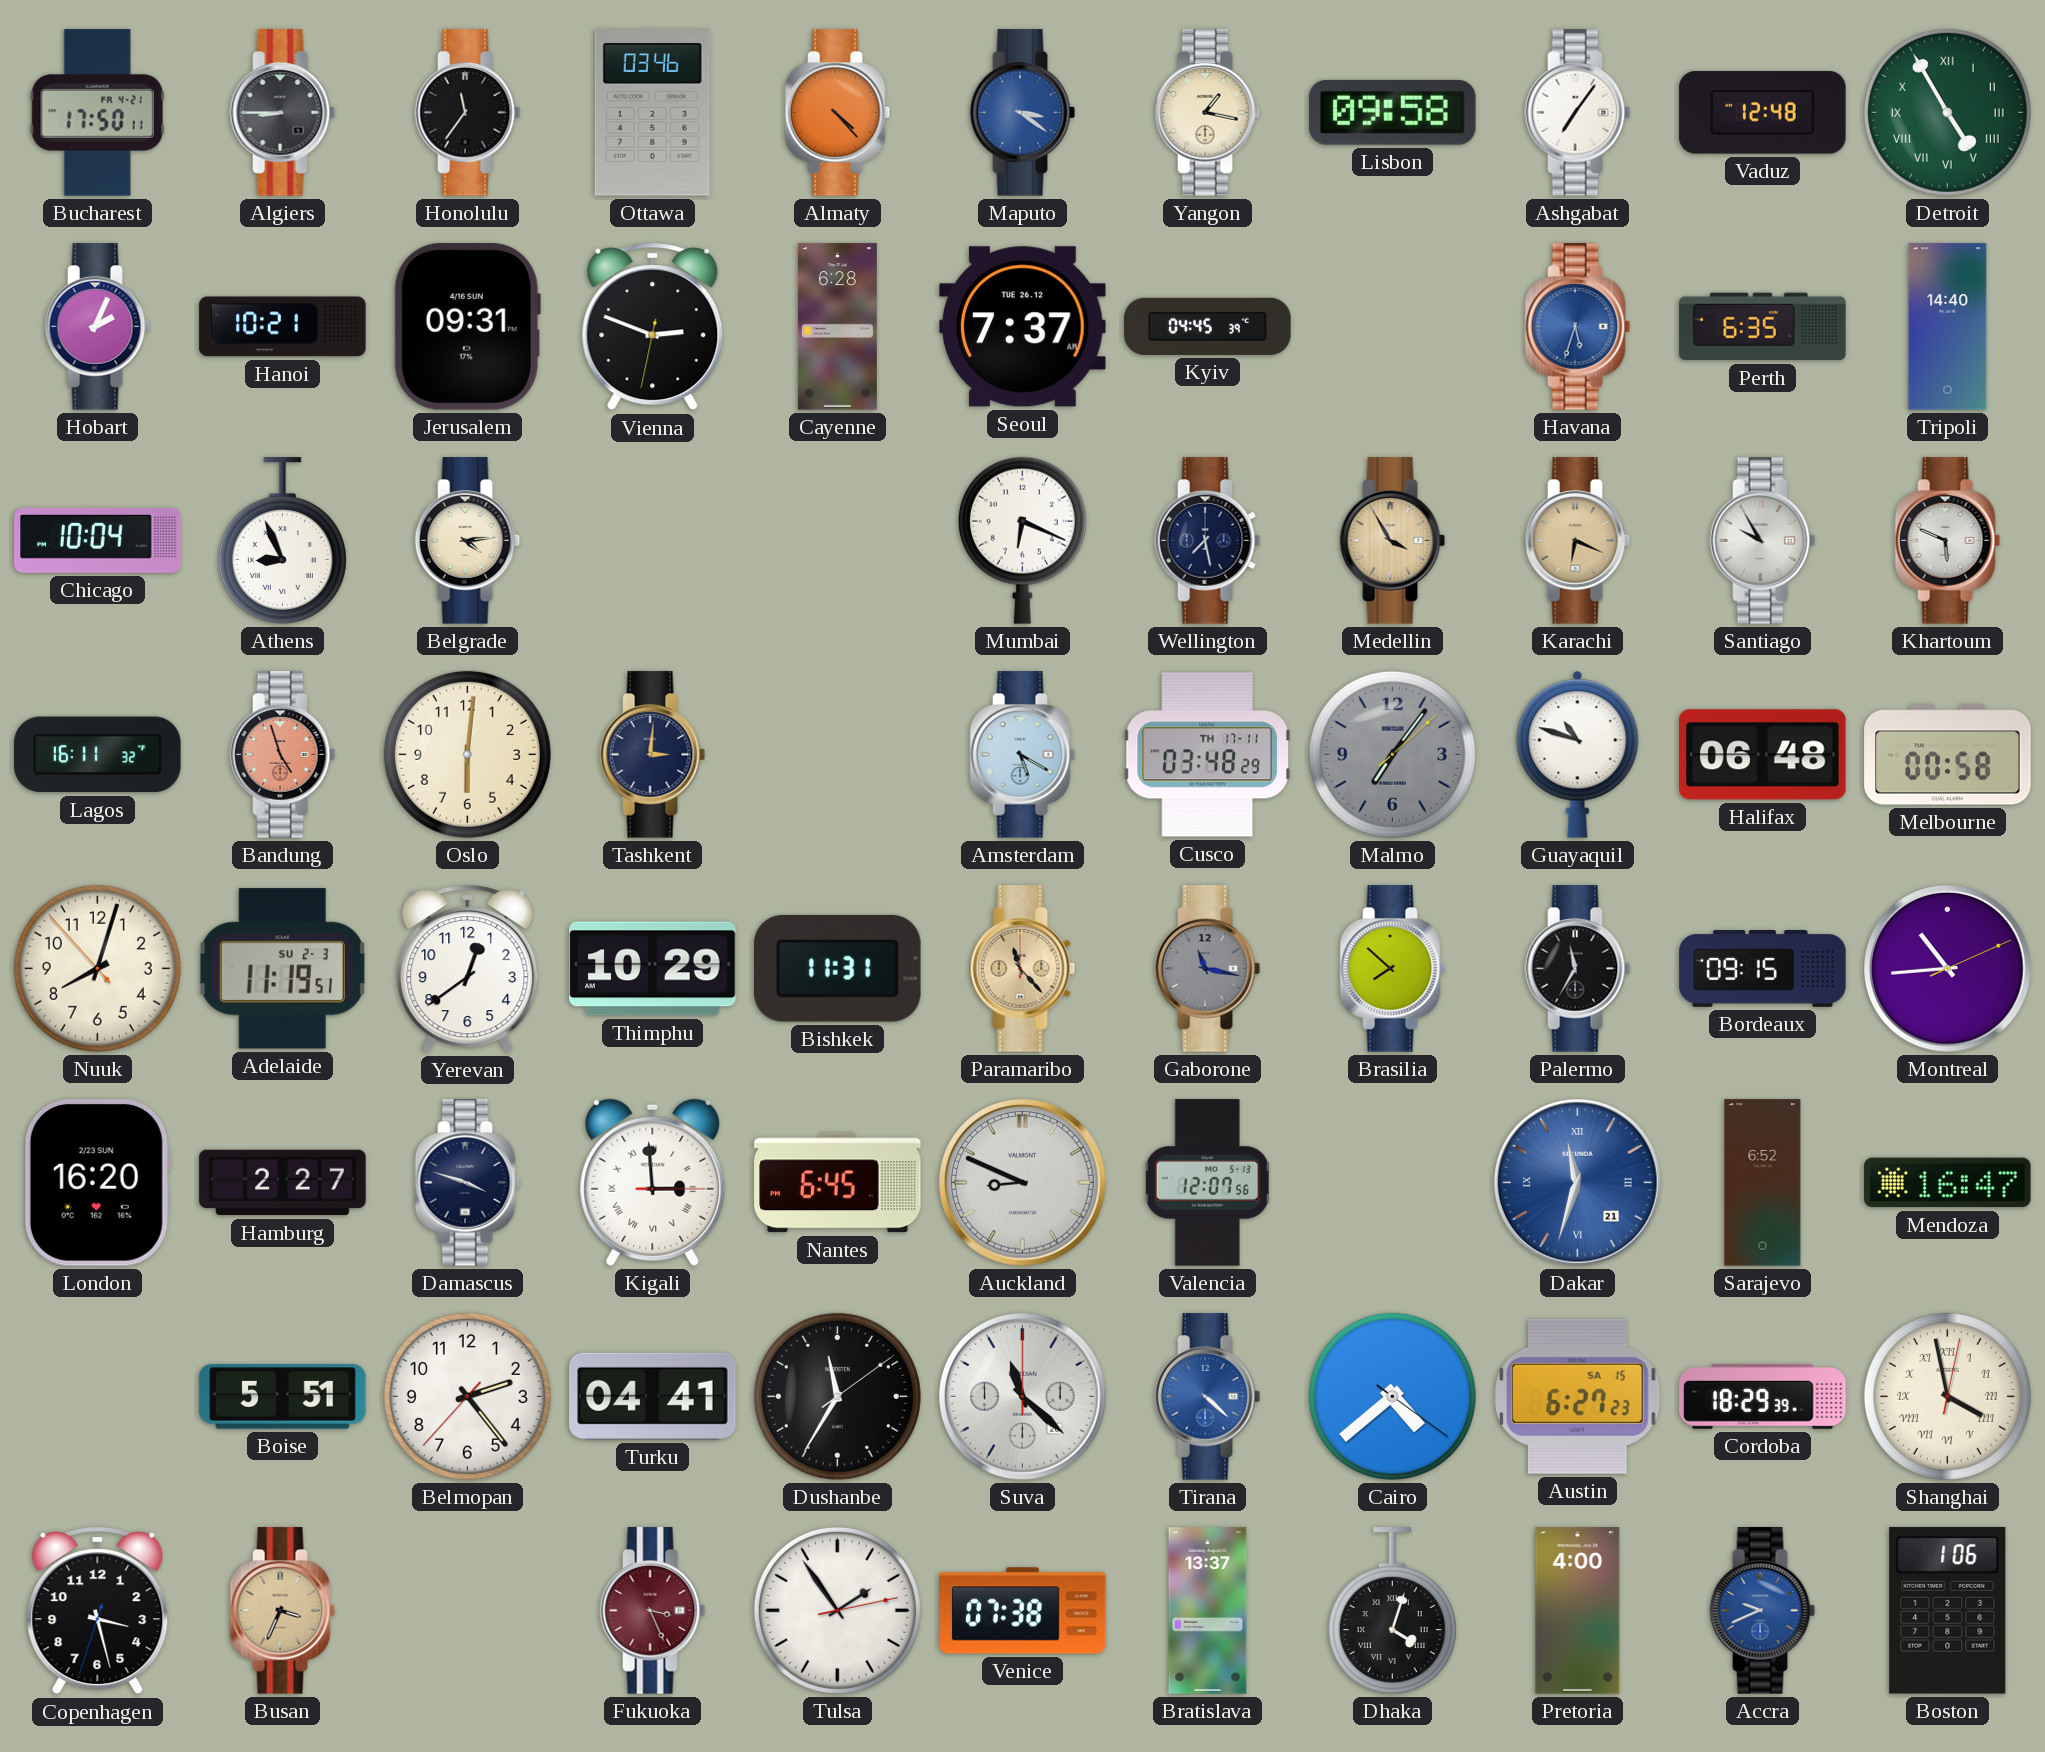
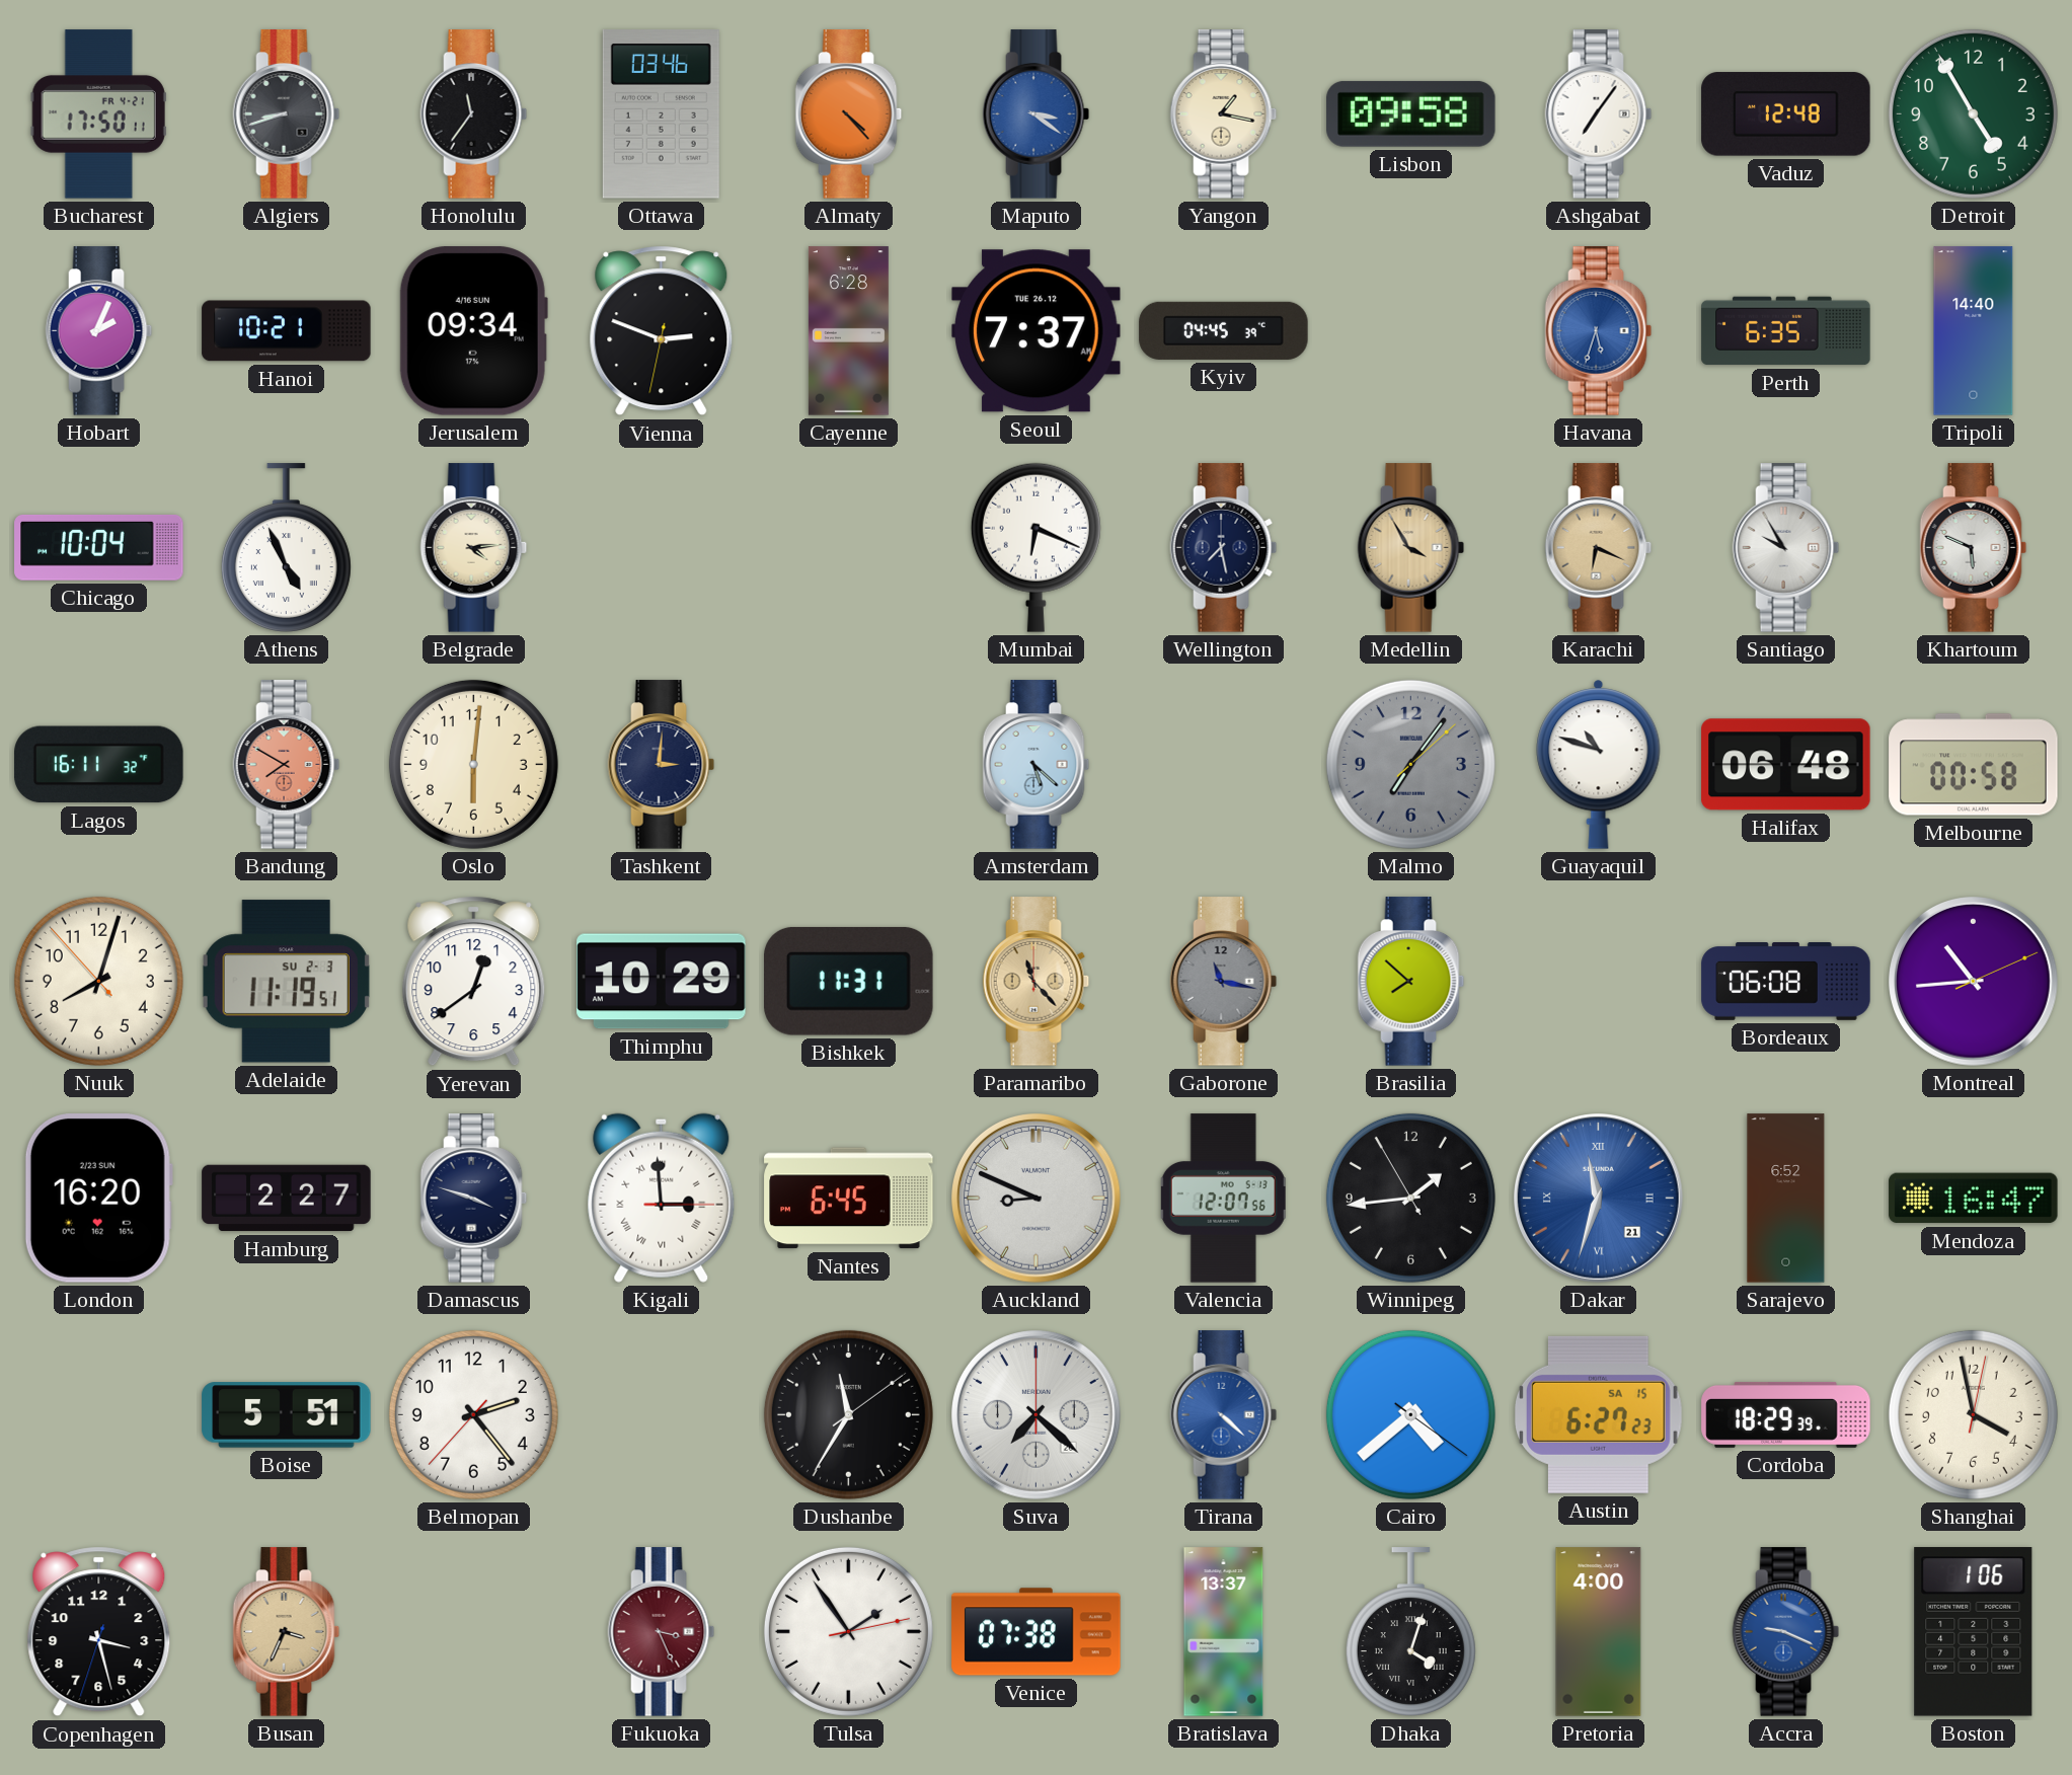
Algiers: 8:45 -> 8:42
Detroit numerals: Roman -> Arabic
Jerusalem: 09:31 -> 09:34
Athens: 8:56 -> 4:56
Bandung: 4:57 -> 7:50
Amsterdam: 5:20 -> 5:22
Cusco: 03:48 -> none
Palermo: 11:35 -> none
Bordeaux: 09:15 -> 06:08
Winnipeg: none -> 1:43
Turku: 04:41 -> none
Suva: 11:22 -> 7:22
Shanghai numerals: Roman -> Arabic
Accra: 9:41 -> 9:19
